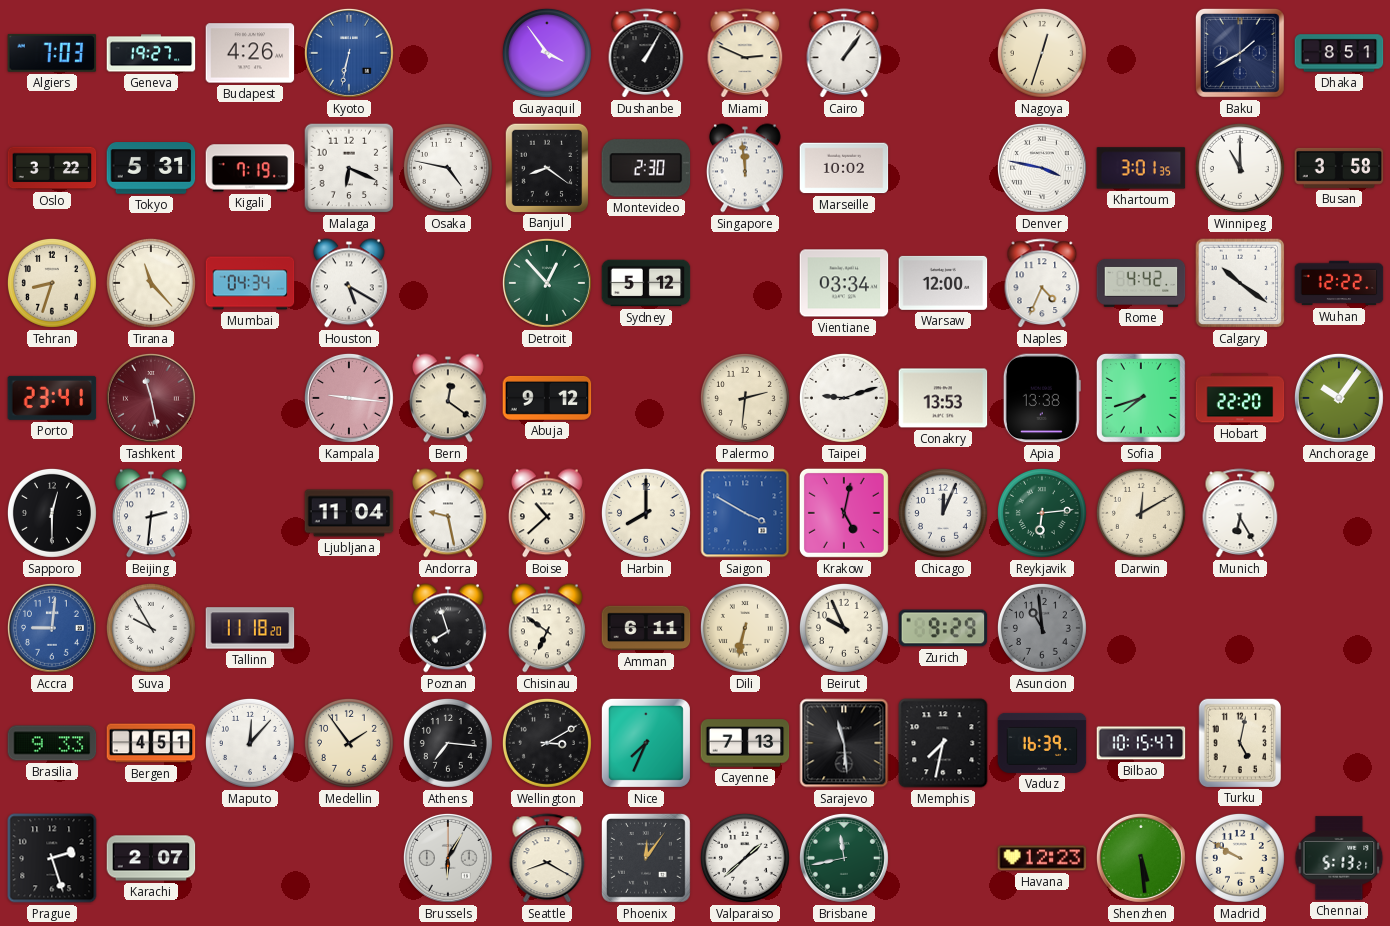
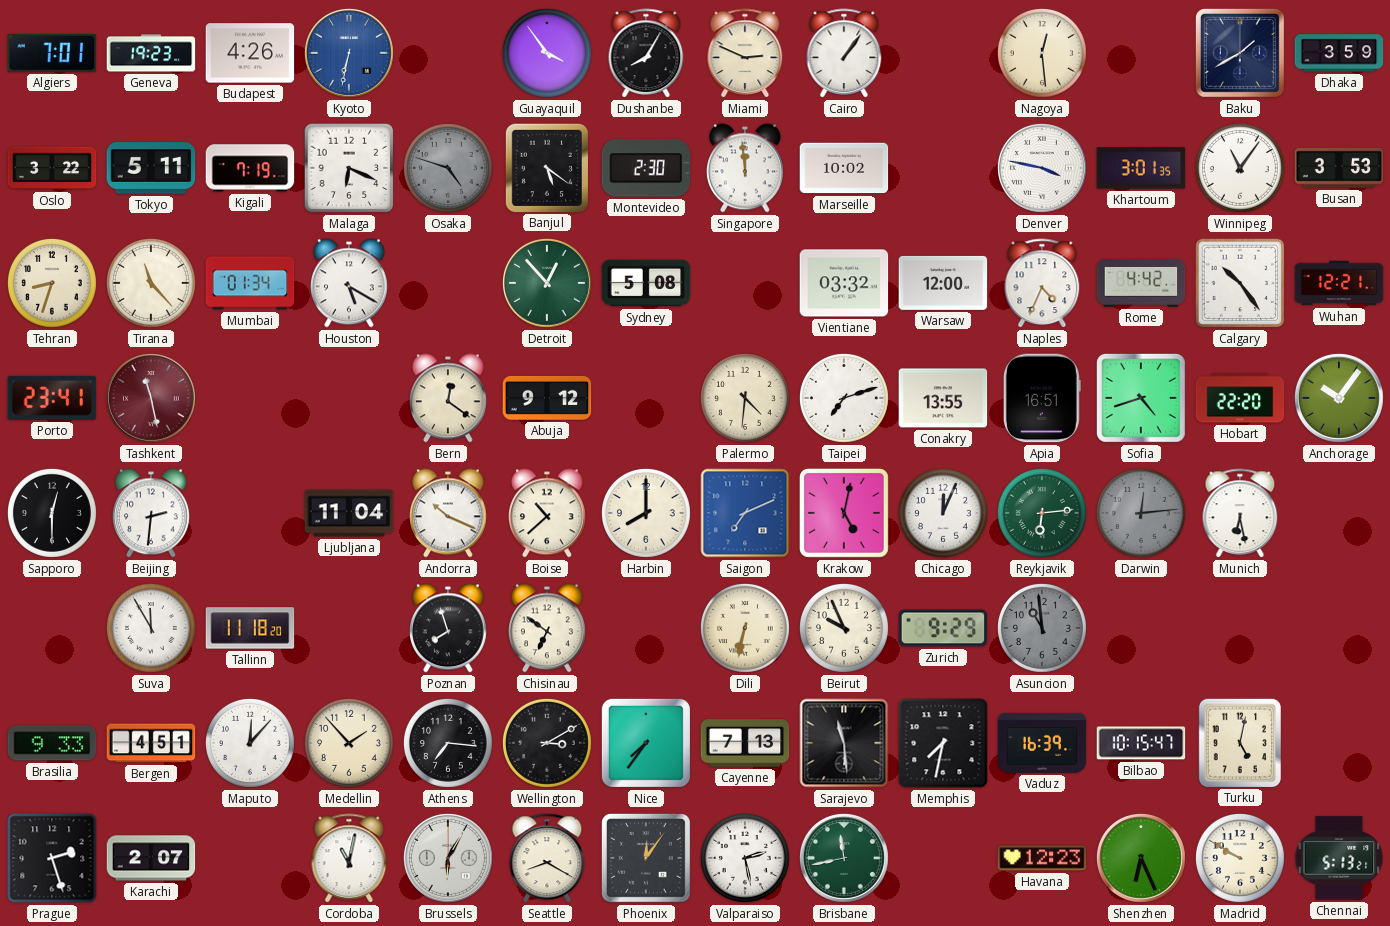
Algiers: 7:03 -> 7:01
Geneva: 19:27 -> 19:23
Dushanbe: 1:05 -> 8:05
Nagoya: 12:33 -> 12:29
Dhaka: 8:51 -> 3:59
Tokyo: 5:31 -> 5:11
Osaka: 4:47 -> 4:48
Osaka dial: white -> grey
Banjul: 8:21 -> 5:21
Winnipeg: 11:00 -> 11:06
Busan: 3:58 -> 3:53
Mumbai: 04:34 -> 01:34
Sydney: 5:12 -> 5:08
Vientiane: 03:34 -> 03:32
Calgary: 10:21 -> 10:24
Wuhan: 12:22 -> 12:21
Kampala: 9:16 -> none
Palermo: 2:31 -> 4:31
Taipei: 9:12 -> 7:12
Conakry: 13:53 -> 13:55
Apia: 13:38 -> 16:51
Sofia: 7:42 -> 4:42
Andorra: 9:28 -> 10:19
Saigon: 3:50 -> 7:11
Darwin: 12:10 -> 12:14
Darwin dial: cream -> grey
Munich: 6:25 -> 6:28
Accra: 9:01 -> none
Suva: 9:55 -> 11:55
Amman: 6:11 -> none
Medellin: 1:54 -> 1:53
Nice: 7:34 -> 7:36
Cordoba: none -> 11:02
Valparaiso: 1:38 -> 2:28
Shenzhen: 5:29 -> 6:26
